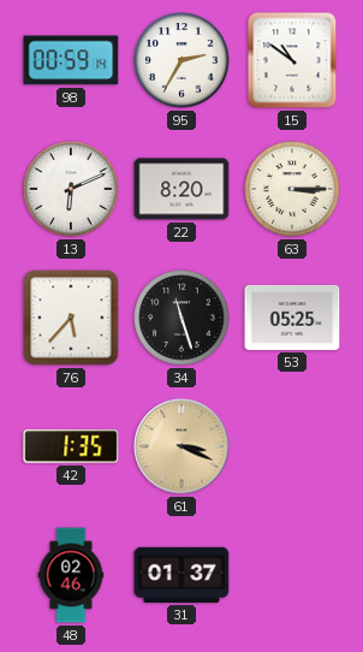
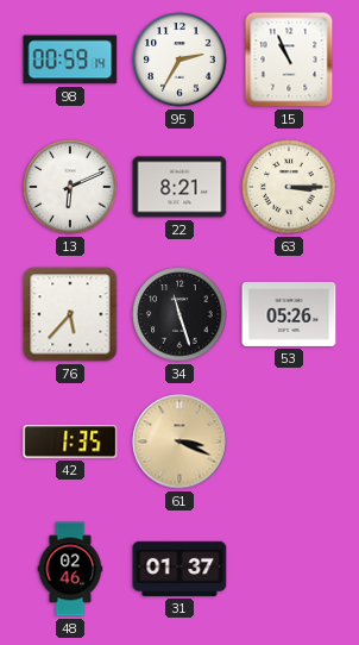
15: 10:51 -> 10:56
22: 8:20 -> 8:21
53: 05:25 -> 05:26
